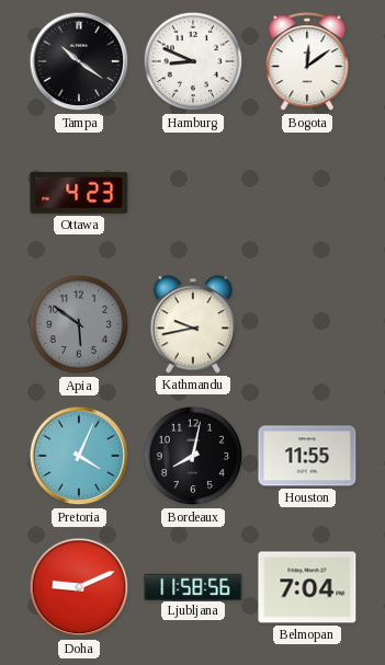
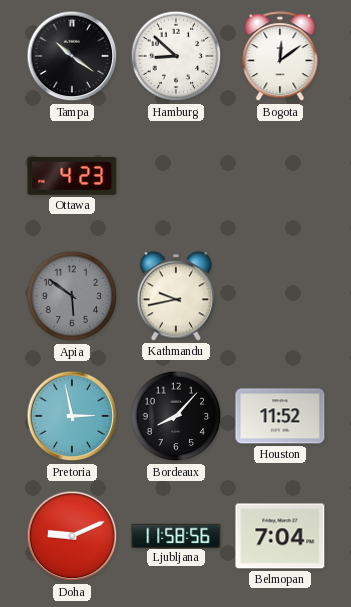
Hamburg: 8:49 -> 8:52
Pretoria: 4:04 -> 2:58
Bordeaux: 8:02 -> 8:07
Houston: 11:55 -> 11:52
